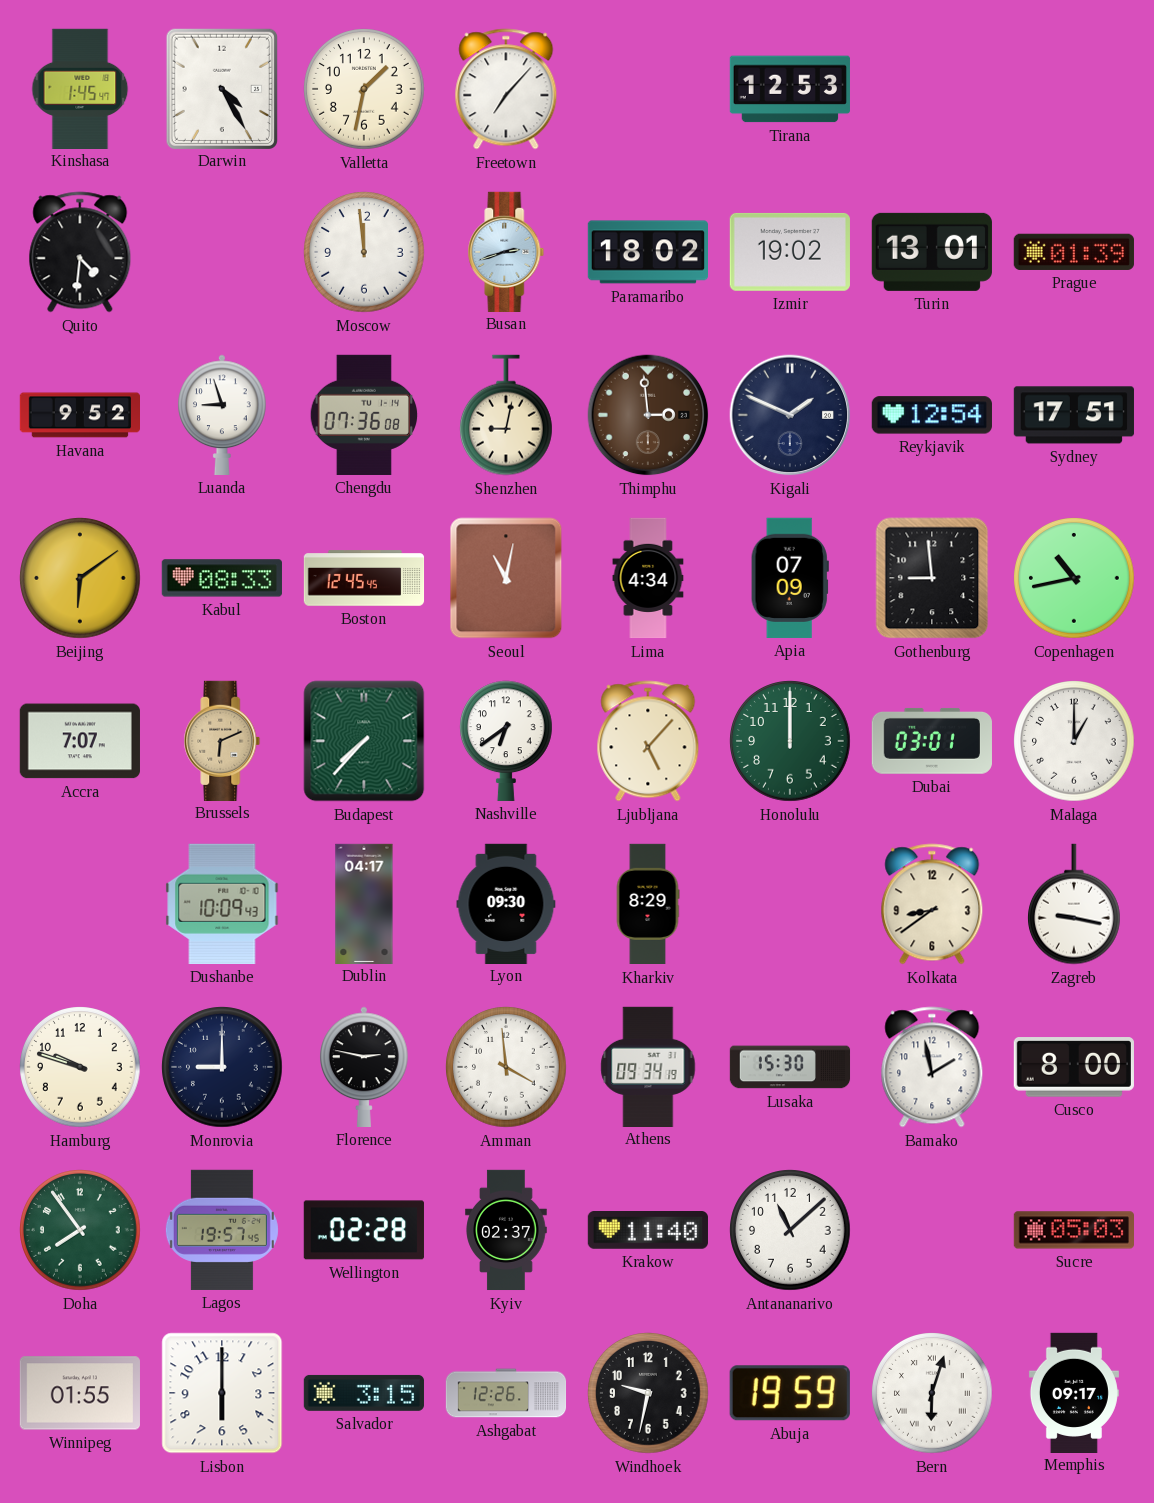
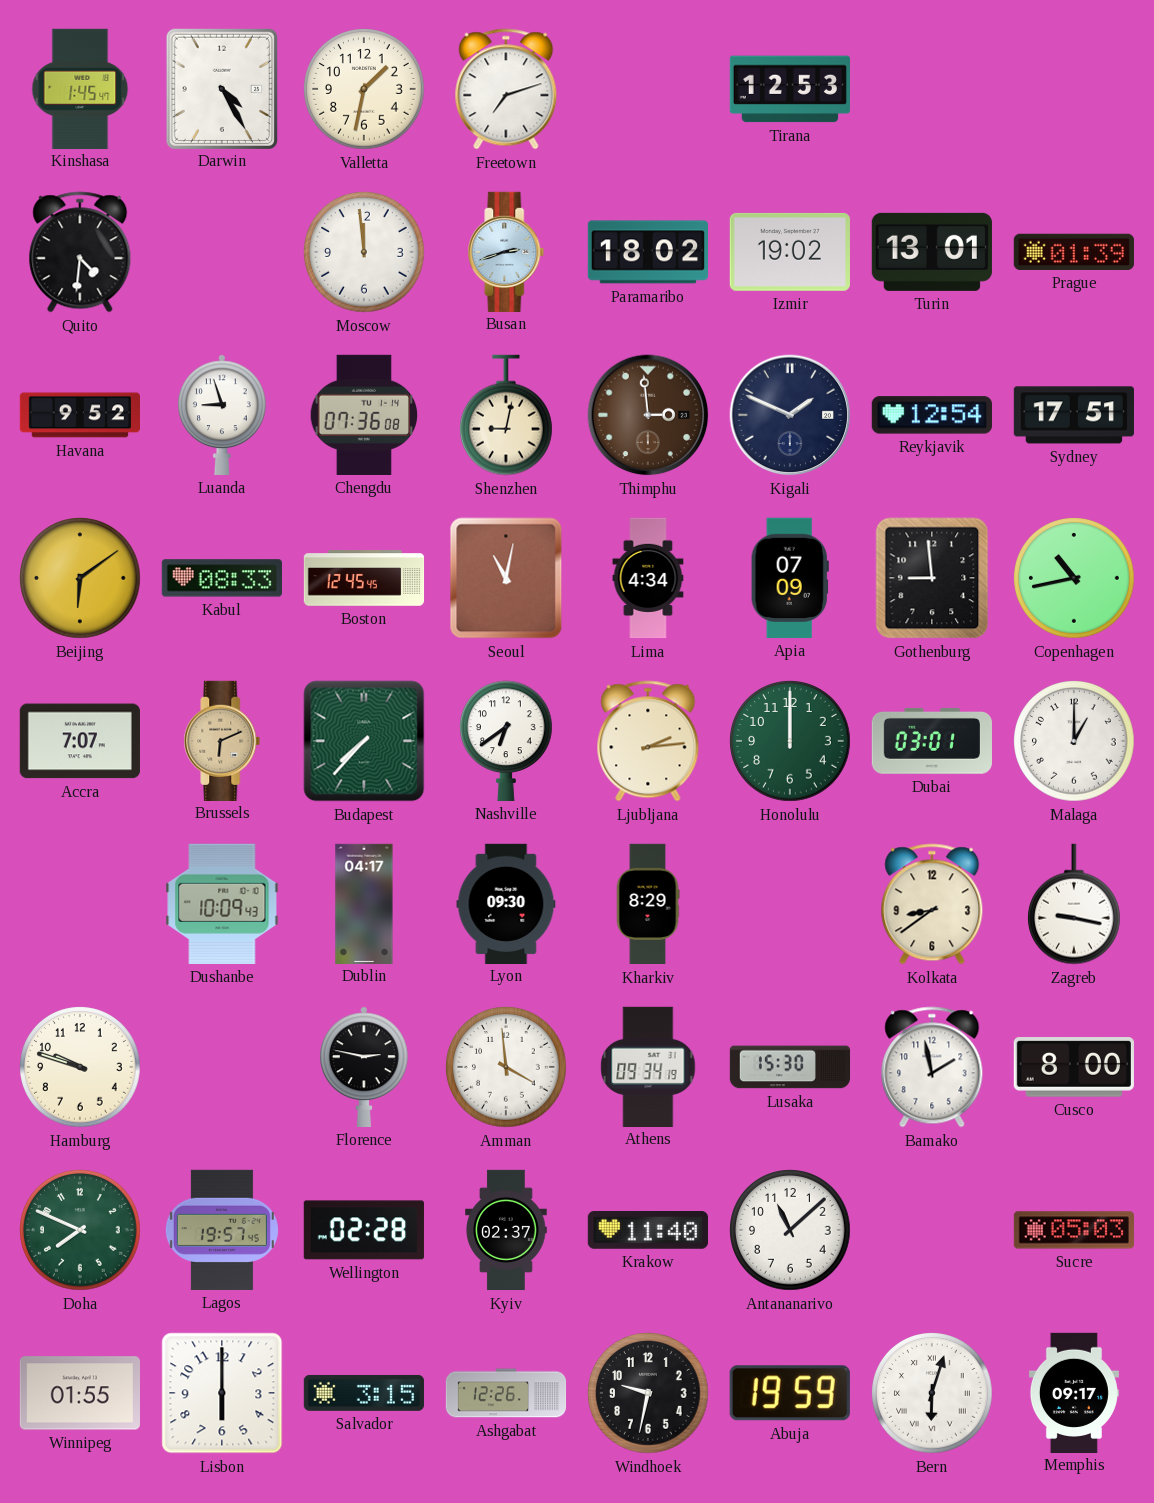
Freetown: 7:07 -> 7:12
Ljubljana: 5:07 -> 2:14
Monrovia: 9:00 -> none
Doha: 7:54 -> 7:49
